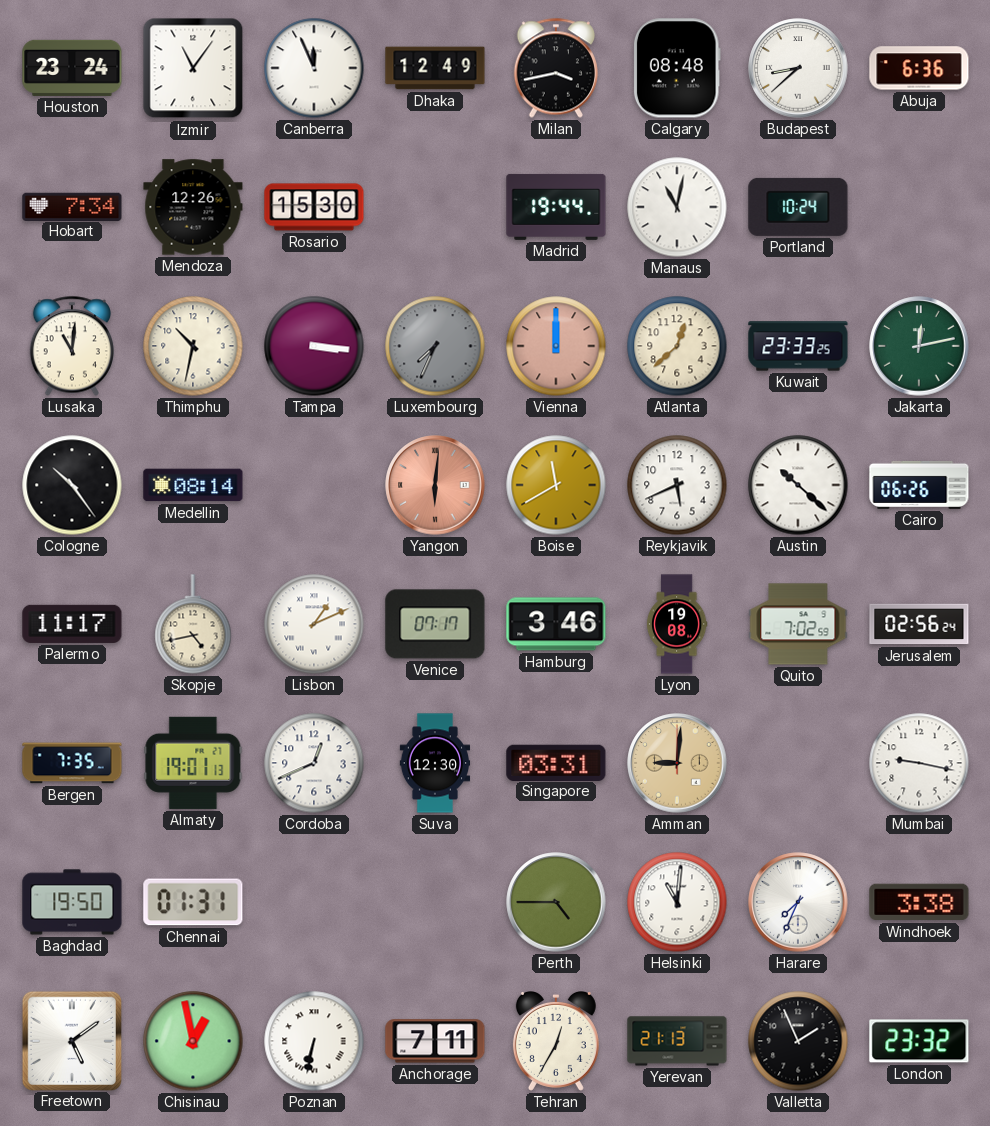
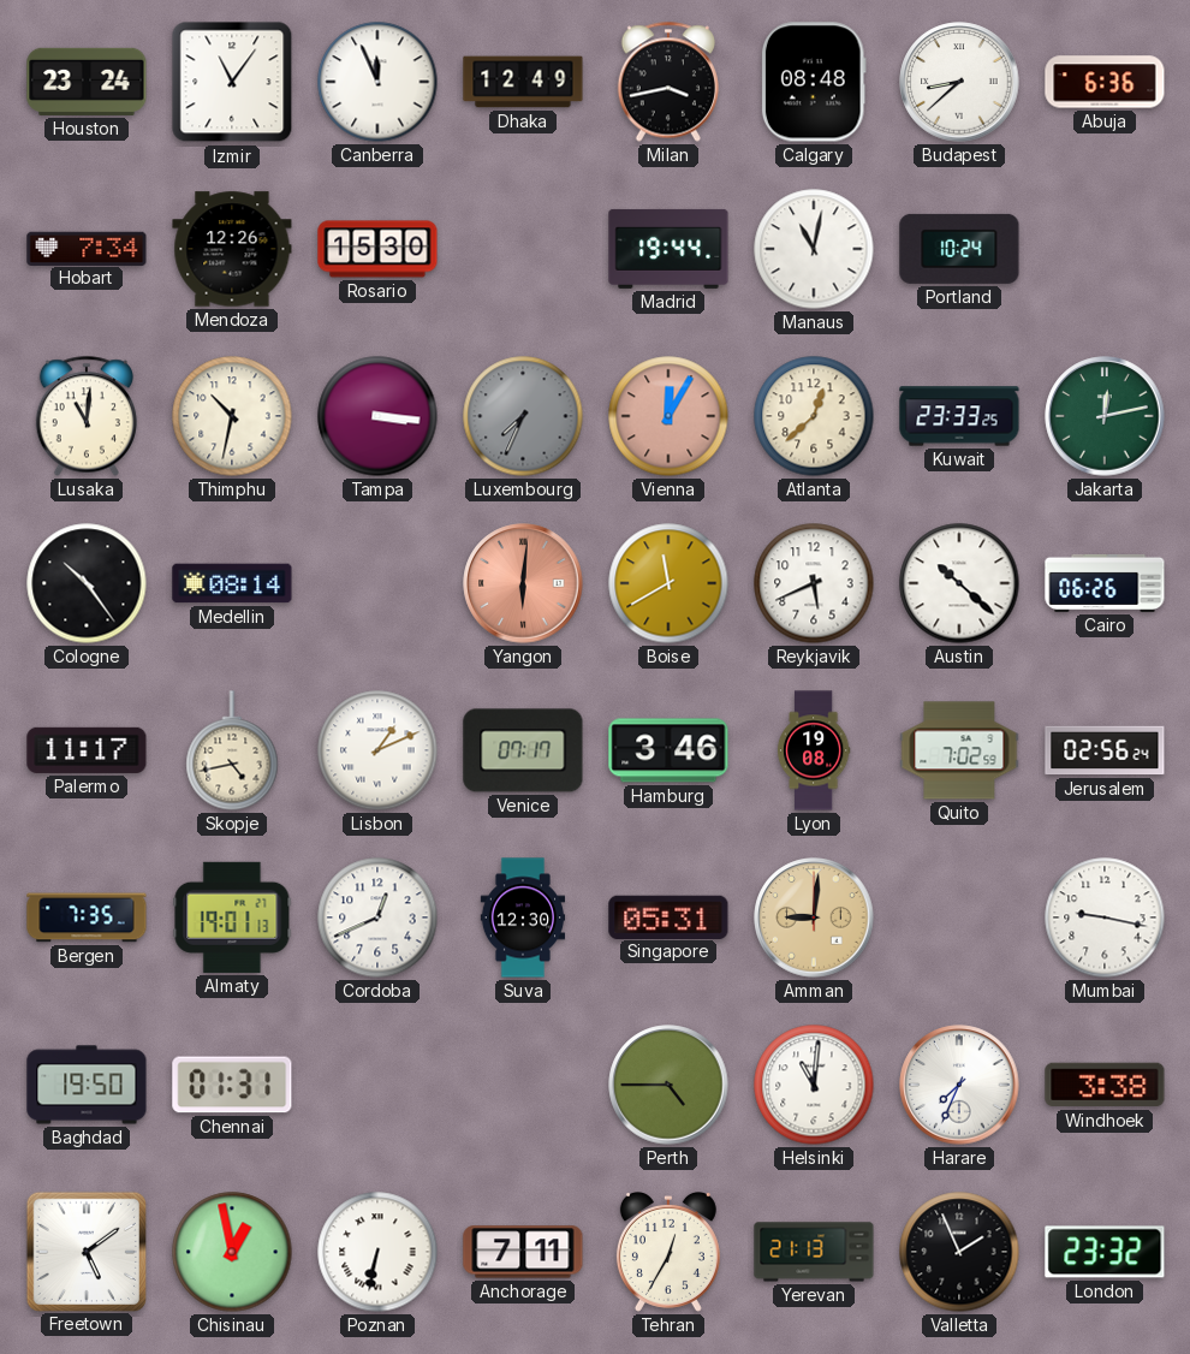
Vienna: 12:00 -> 12:05
Singapore: 03:31 -> 05:31
